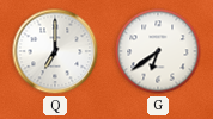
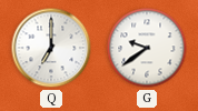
G: 6:39 -> 9:39
